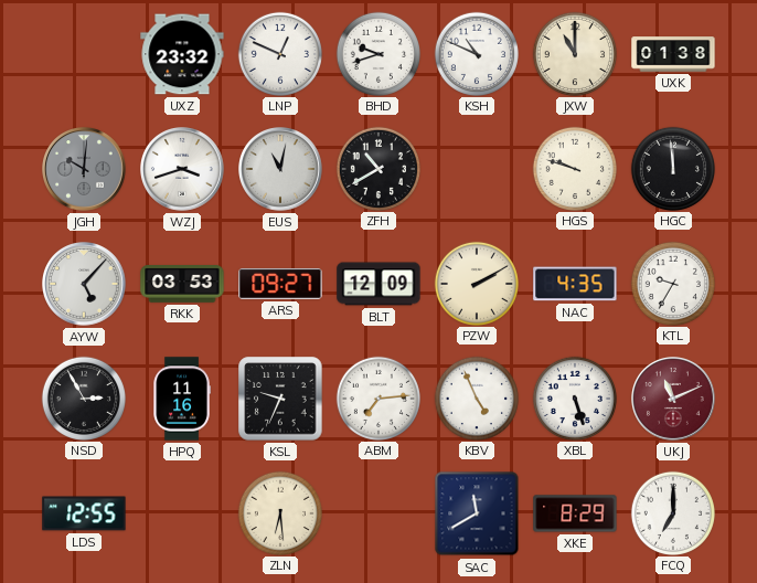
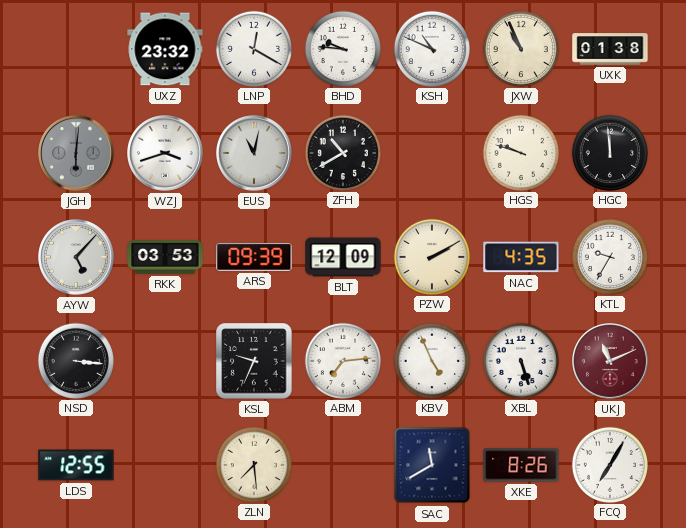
LNP: 12:49 -> 12:20
BHD: 9:42 -> 9:46
JXW: 11:00 -> 10:56
JGH: 10:01 -> 6:01
ARS: 09:27 -> 09:39
NSD: 2:55 -> 3:16
HPQ: 11:16 -> none
ZLN: 6:29 -> 7:29
XKE: 8:29 -> 8:26
FCQ: 7:00 -> 7:05
